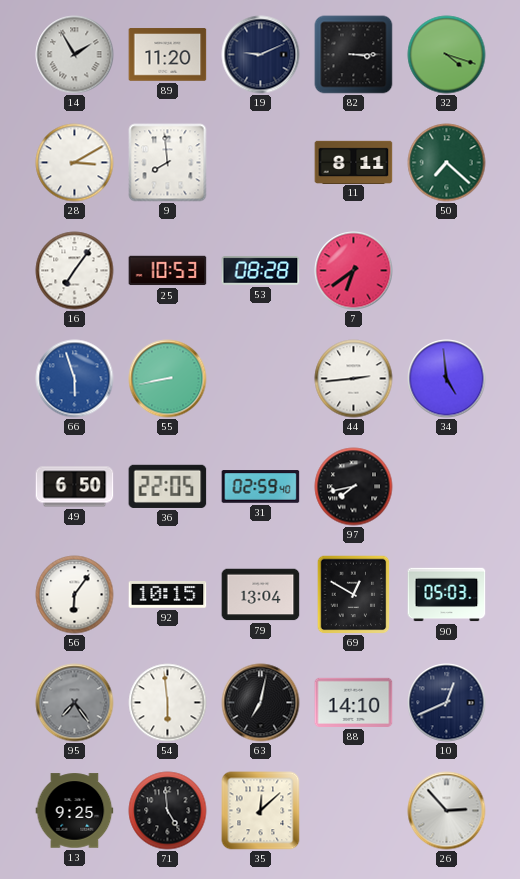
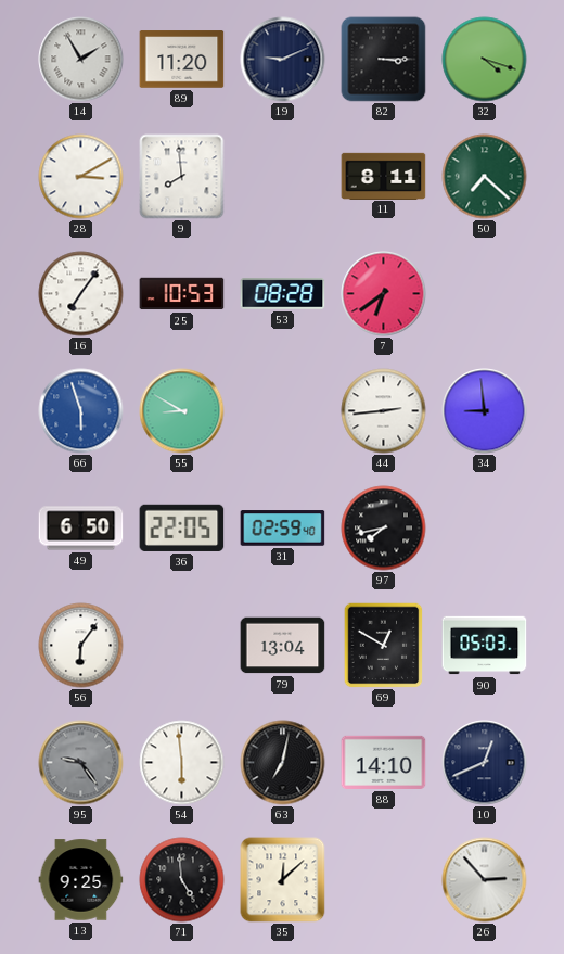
55: 8:43 -> 8:50
34: 4:59 -> 8:59
92: 10:15 -> none
95: 7:24 -> 9:24
